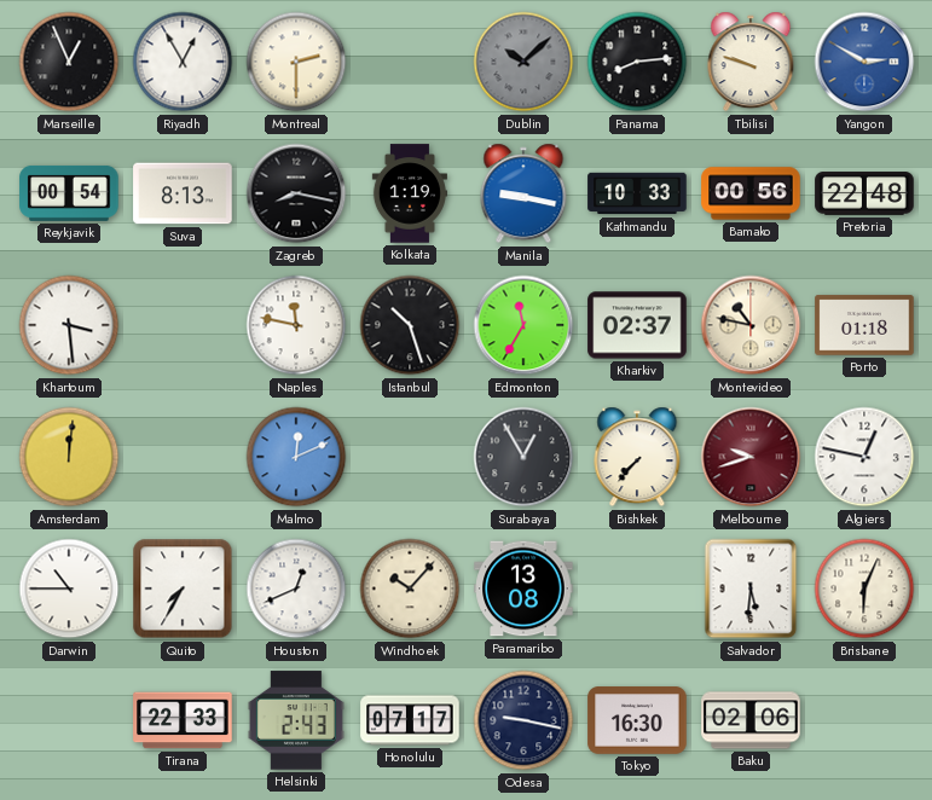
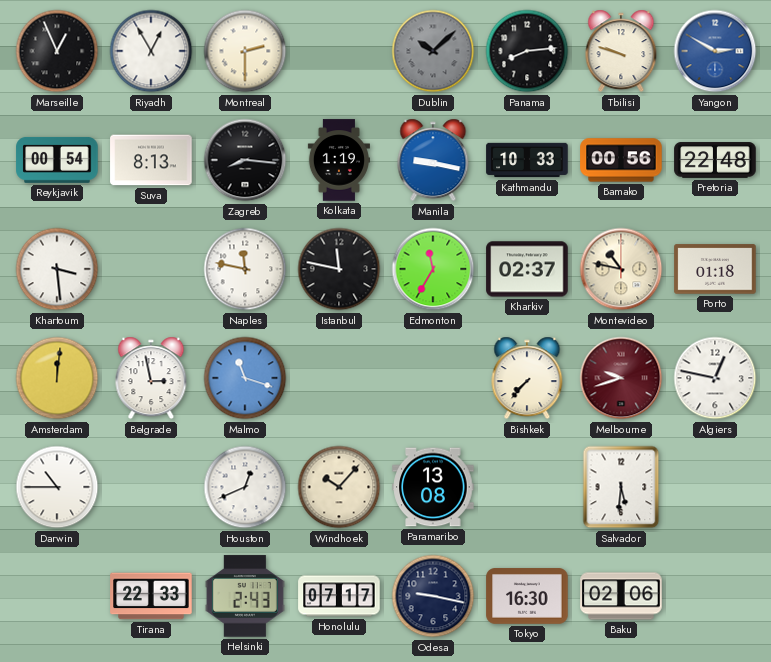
Zagreb: 8:17 -> 8:16
Istanbul: 10:27 -> 11:47
Belgrade: none -> 2:58
Malmo: 12:11 -> 11:18
Surabaya: 12:55 -> none
Quito: 7:35 -> none
Brisbane: 6:04 -> none
